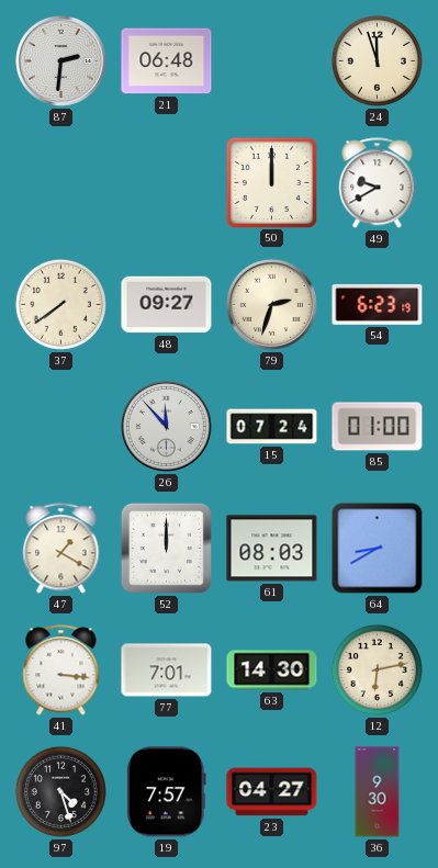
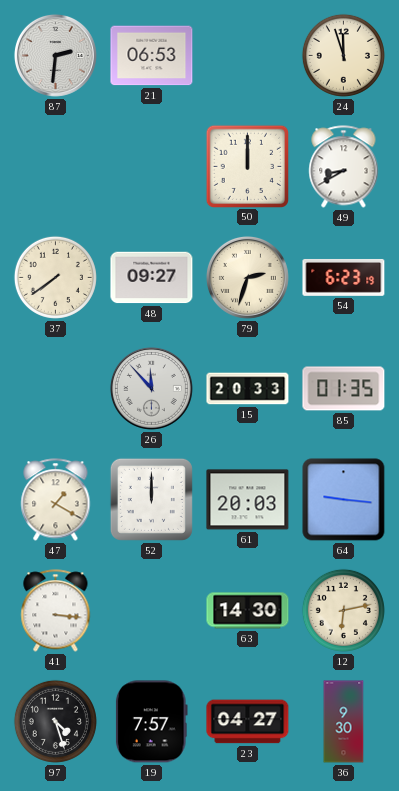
21: 06:48 -> 06:53
49: 9:40 -> 8:40
15: 07:24 -> 20:33
85: 01:00 -> 01:35
61: 08:03 -> 20:03
64: 8:40 -> 9:16
77: 7:01 -> none
